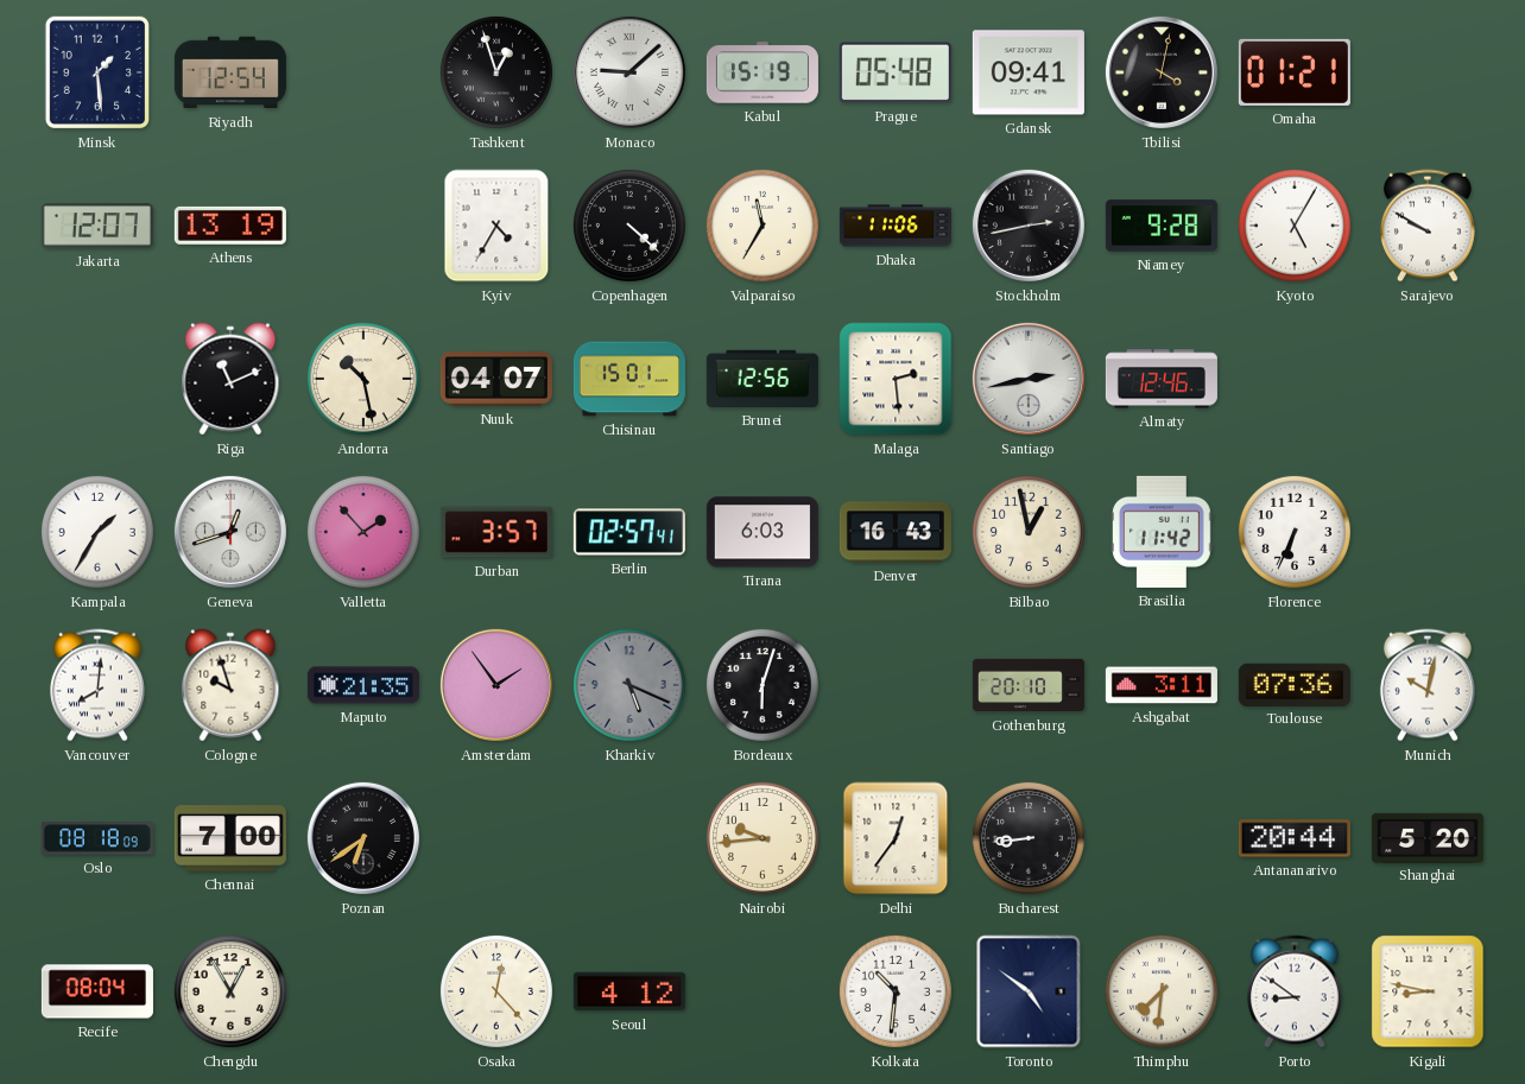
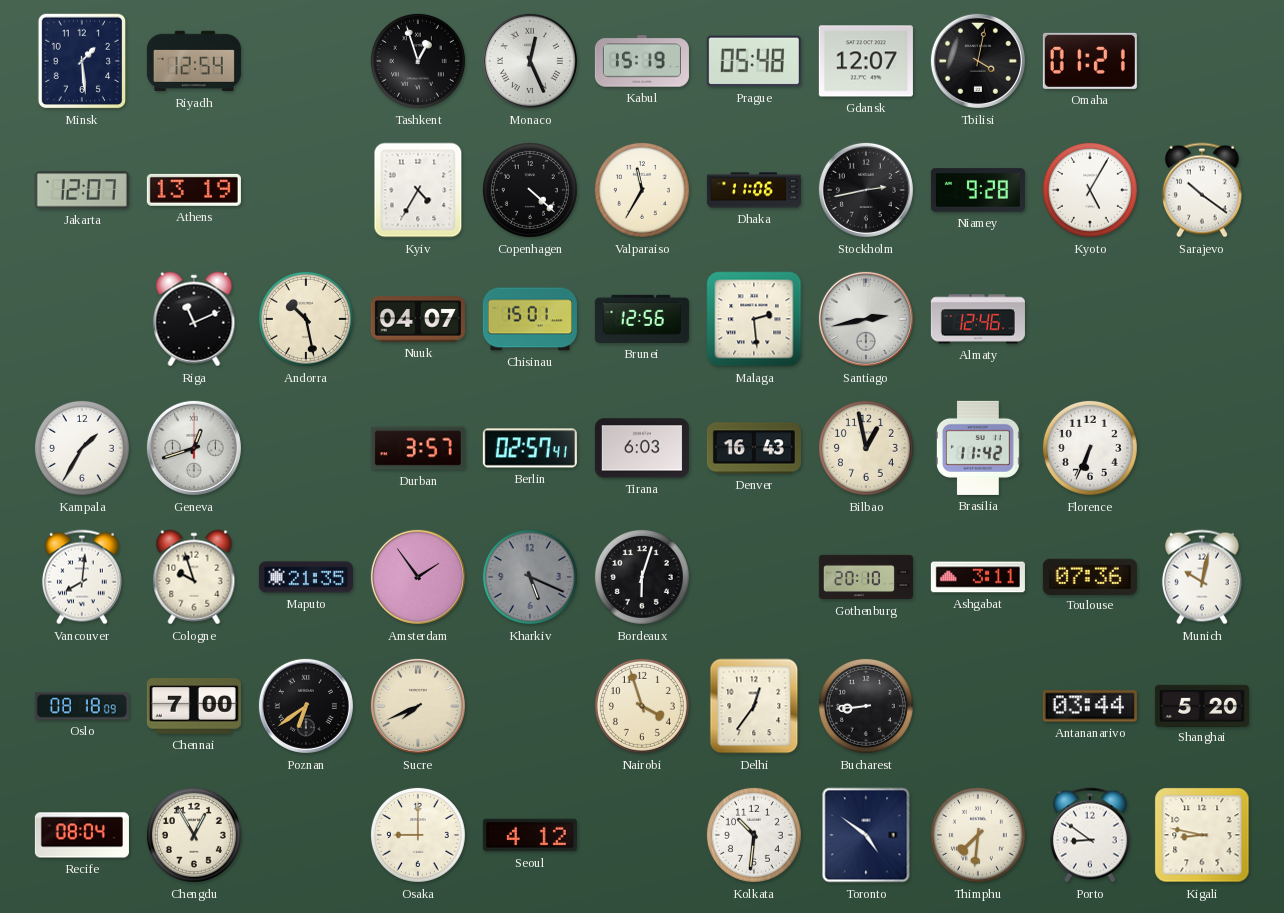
Monaco: 9:08 -> 12:26
Gdansk: 09:41 -> 12:07
Sarajevo: 9:50 -> 10:21
Valletta: 1:53 -> none
Sucre: none -> 7:41
Nairobi: 9:44 -> 3:57
Antananarivo: 20:44 -> 03:44
Osaka: 12:23 -> 9:00
